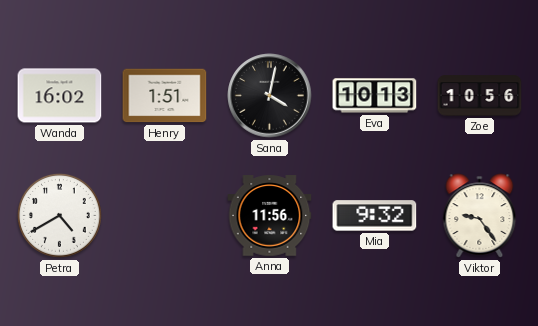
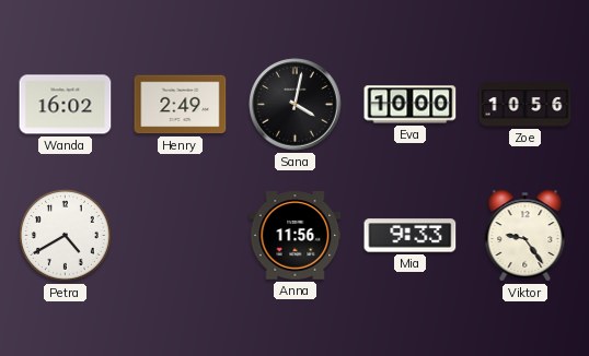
Henry: 1:51 -> 2:49
Eva: 10:13 -> 10:00
Mia: 9:32 -> 9:33
